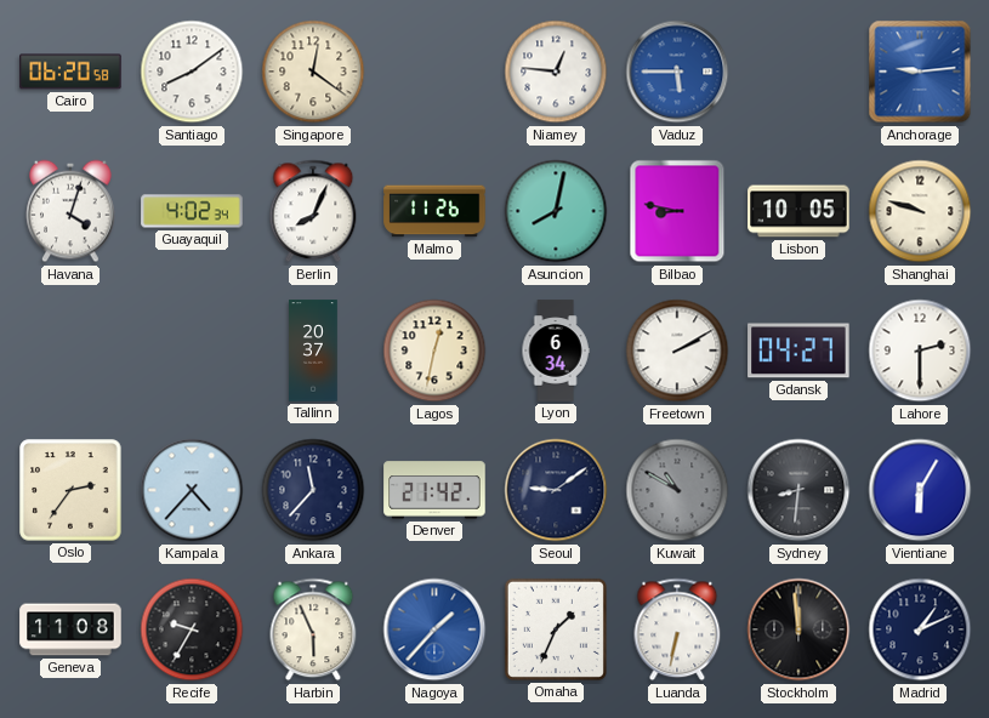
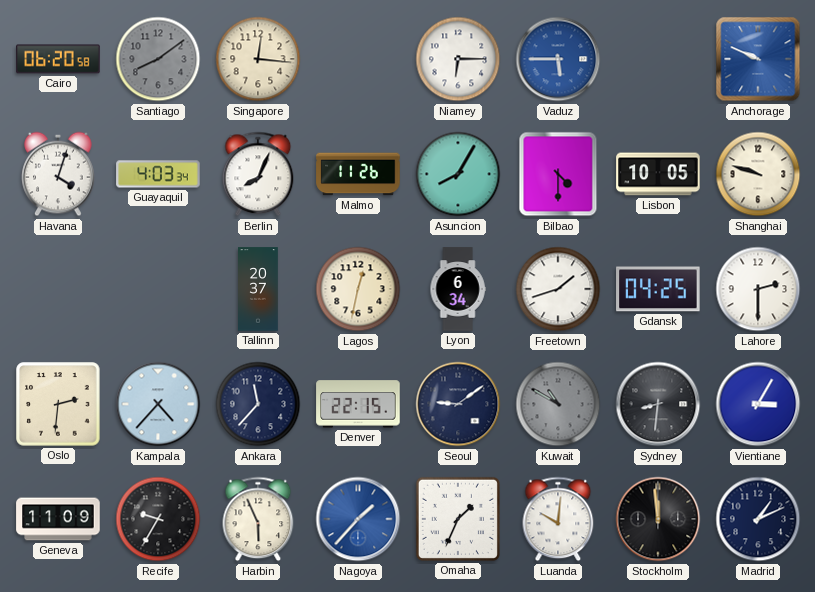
Santiago dial: white -> grey
Singapore: 12:21 -> 12:16
Niamey: 12:46 -> 6:15
Anchorage: 9:14 -> 9:49
Guayaquil: 4:02 -> 4:03
Asuncion: 8:02 -> 8:05
Bilbao: 8:47 -> 4:30
Freetown: 2:10 -> 1:42
Gdansk: 04:27 -> 04:25
Oslo: 2:36 -> 2:31
Denver: 21:42 -> 22:15
Vientiane: 6:05 -> 3:05
Geneva: 11:08 -> 11:09
Luanda: 6:32 -> 10:01
